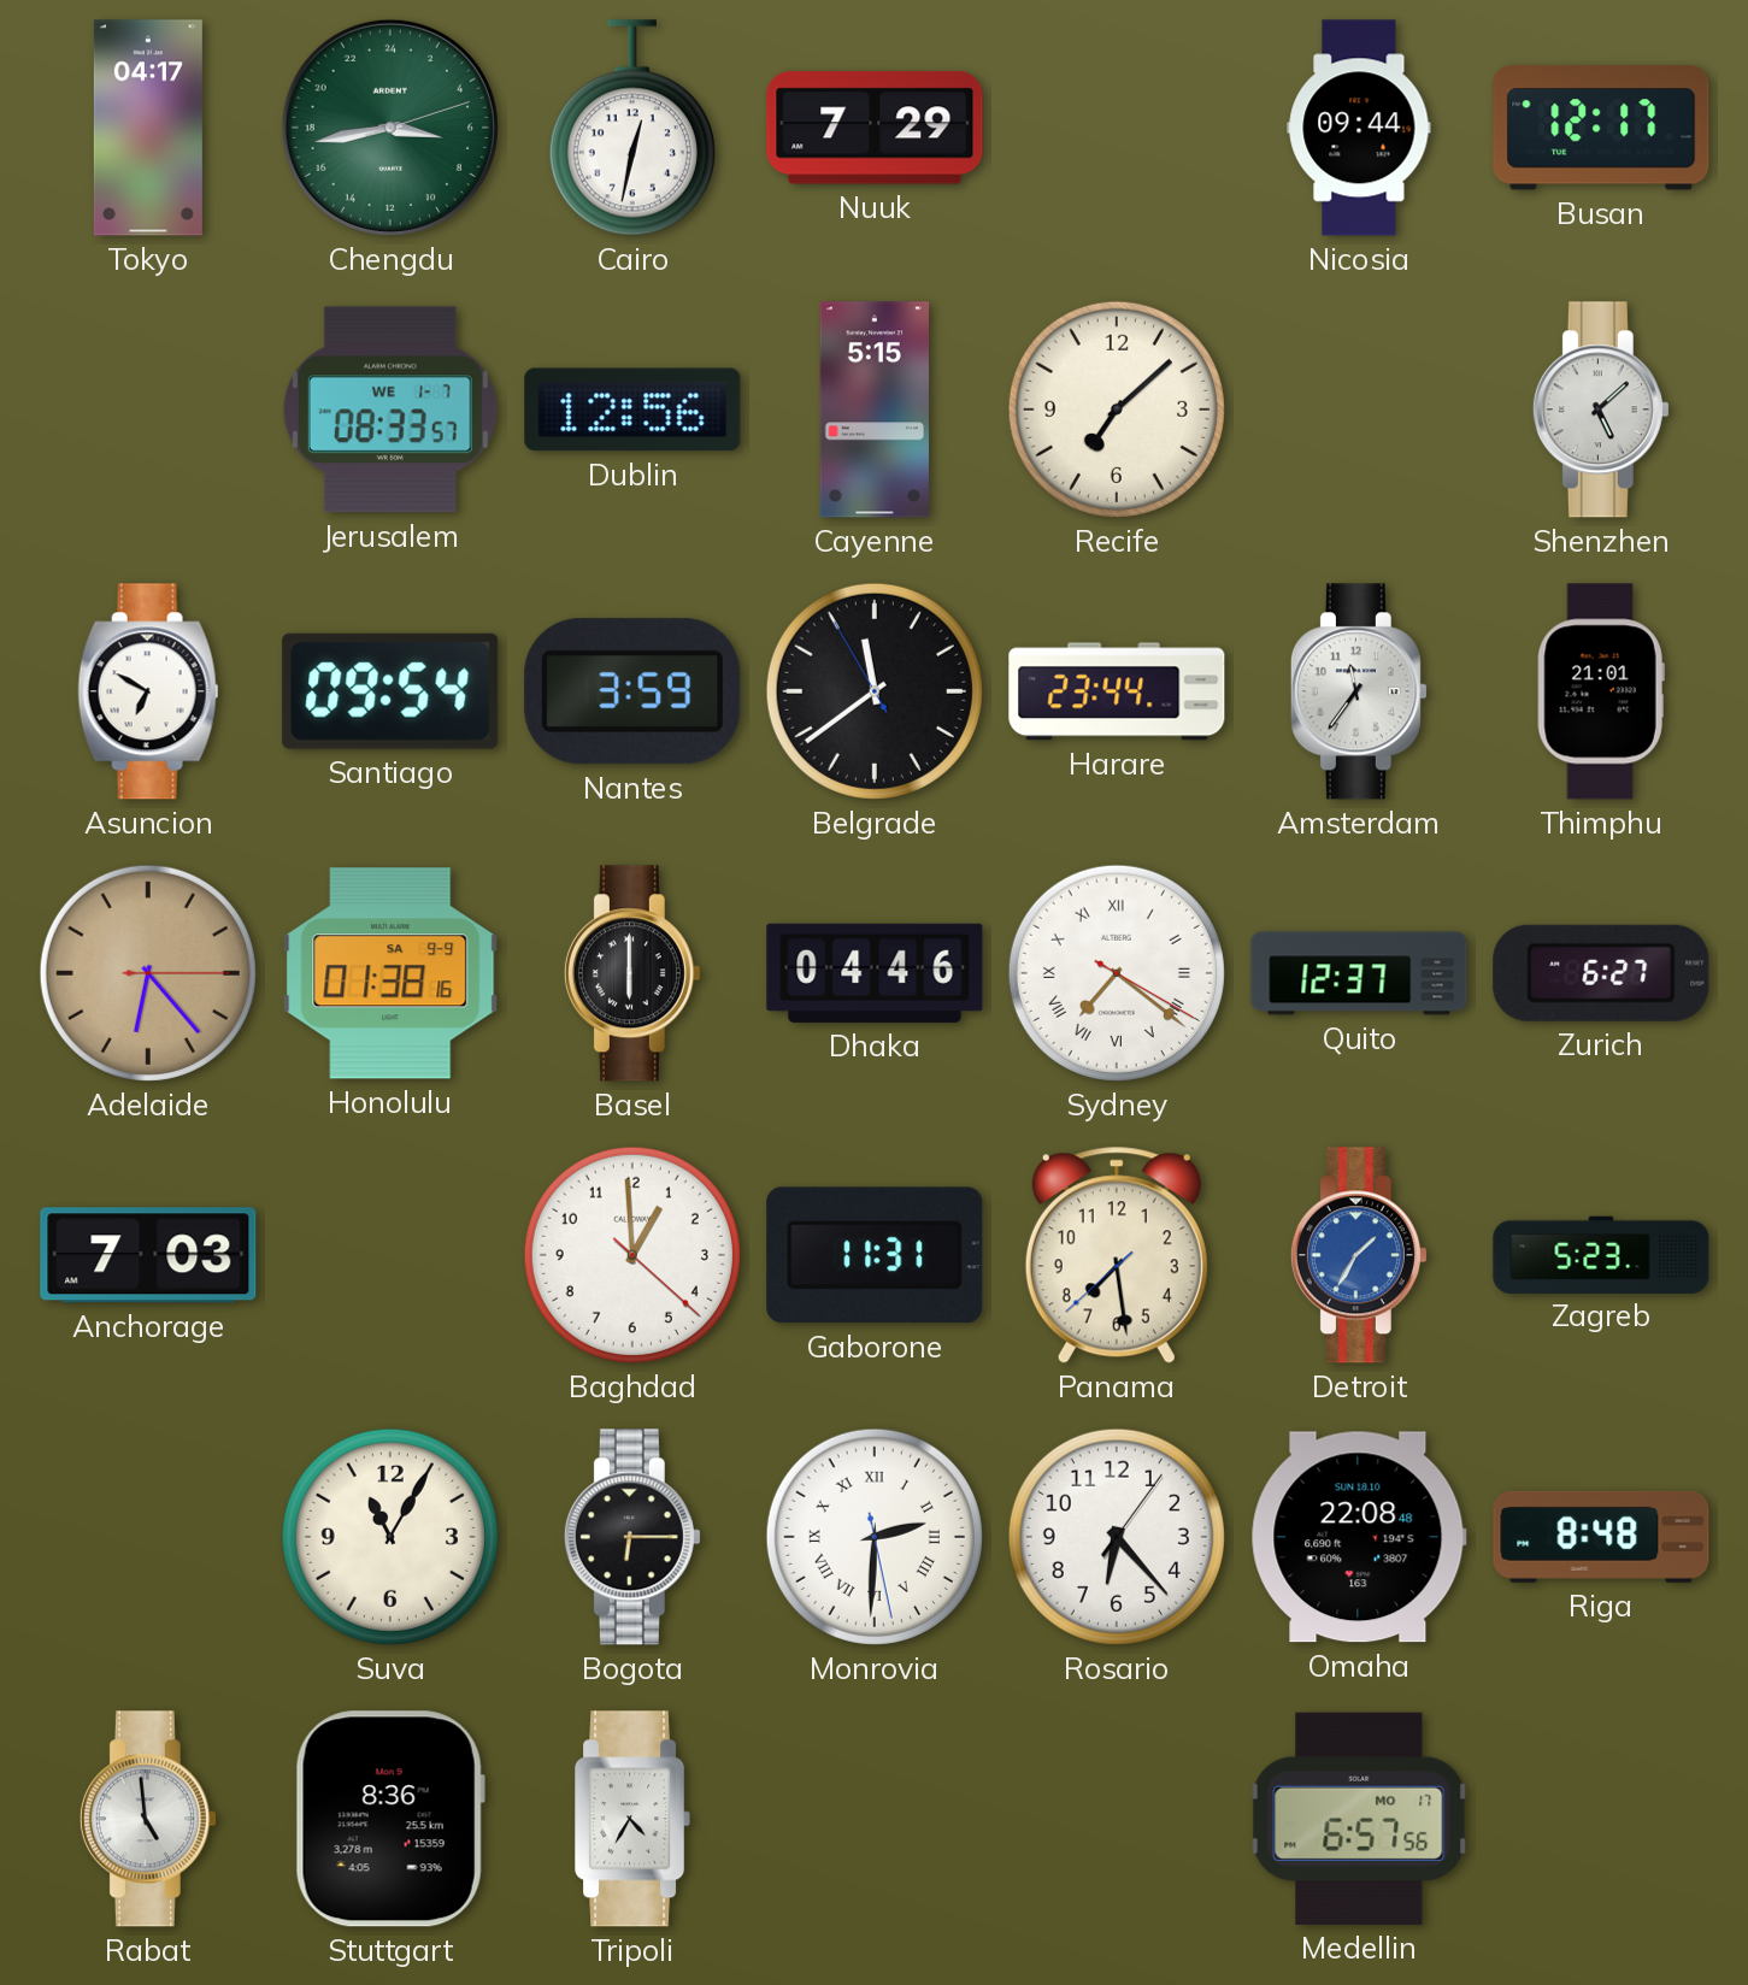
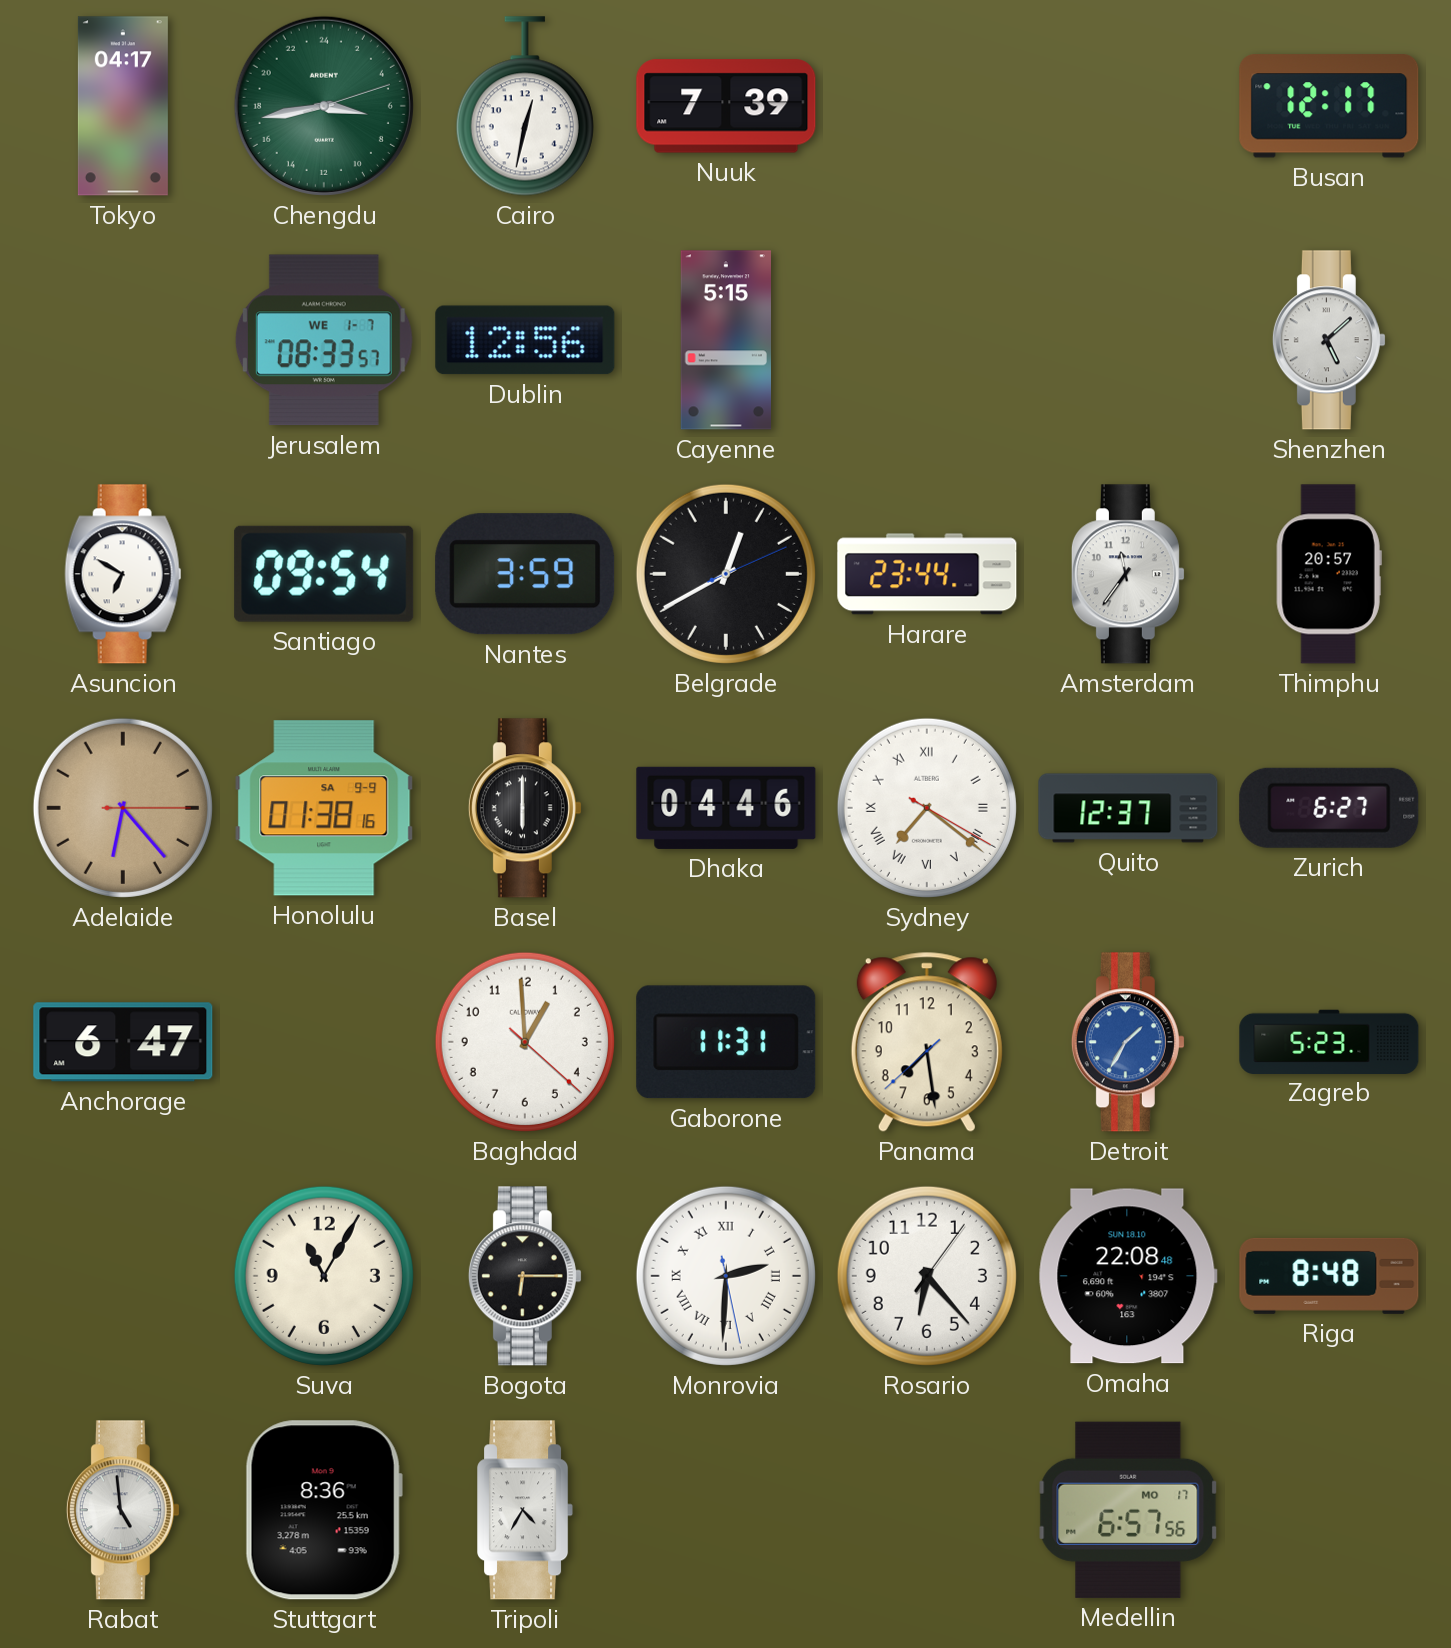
Nuuk: 7:29 -> 7:39
Nicosia: 09:44 -> none
Recife: 7:08 -> none
Belgrade: 11:38 -> 12:40
Thimphu: 21:01 -> 20:57
Anchorage: 7:03 -> 6:47
